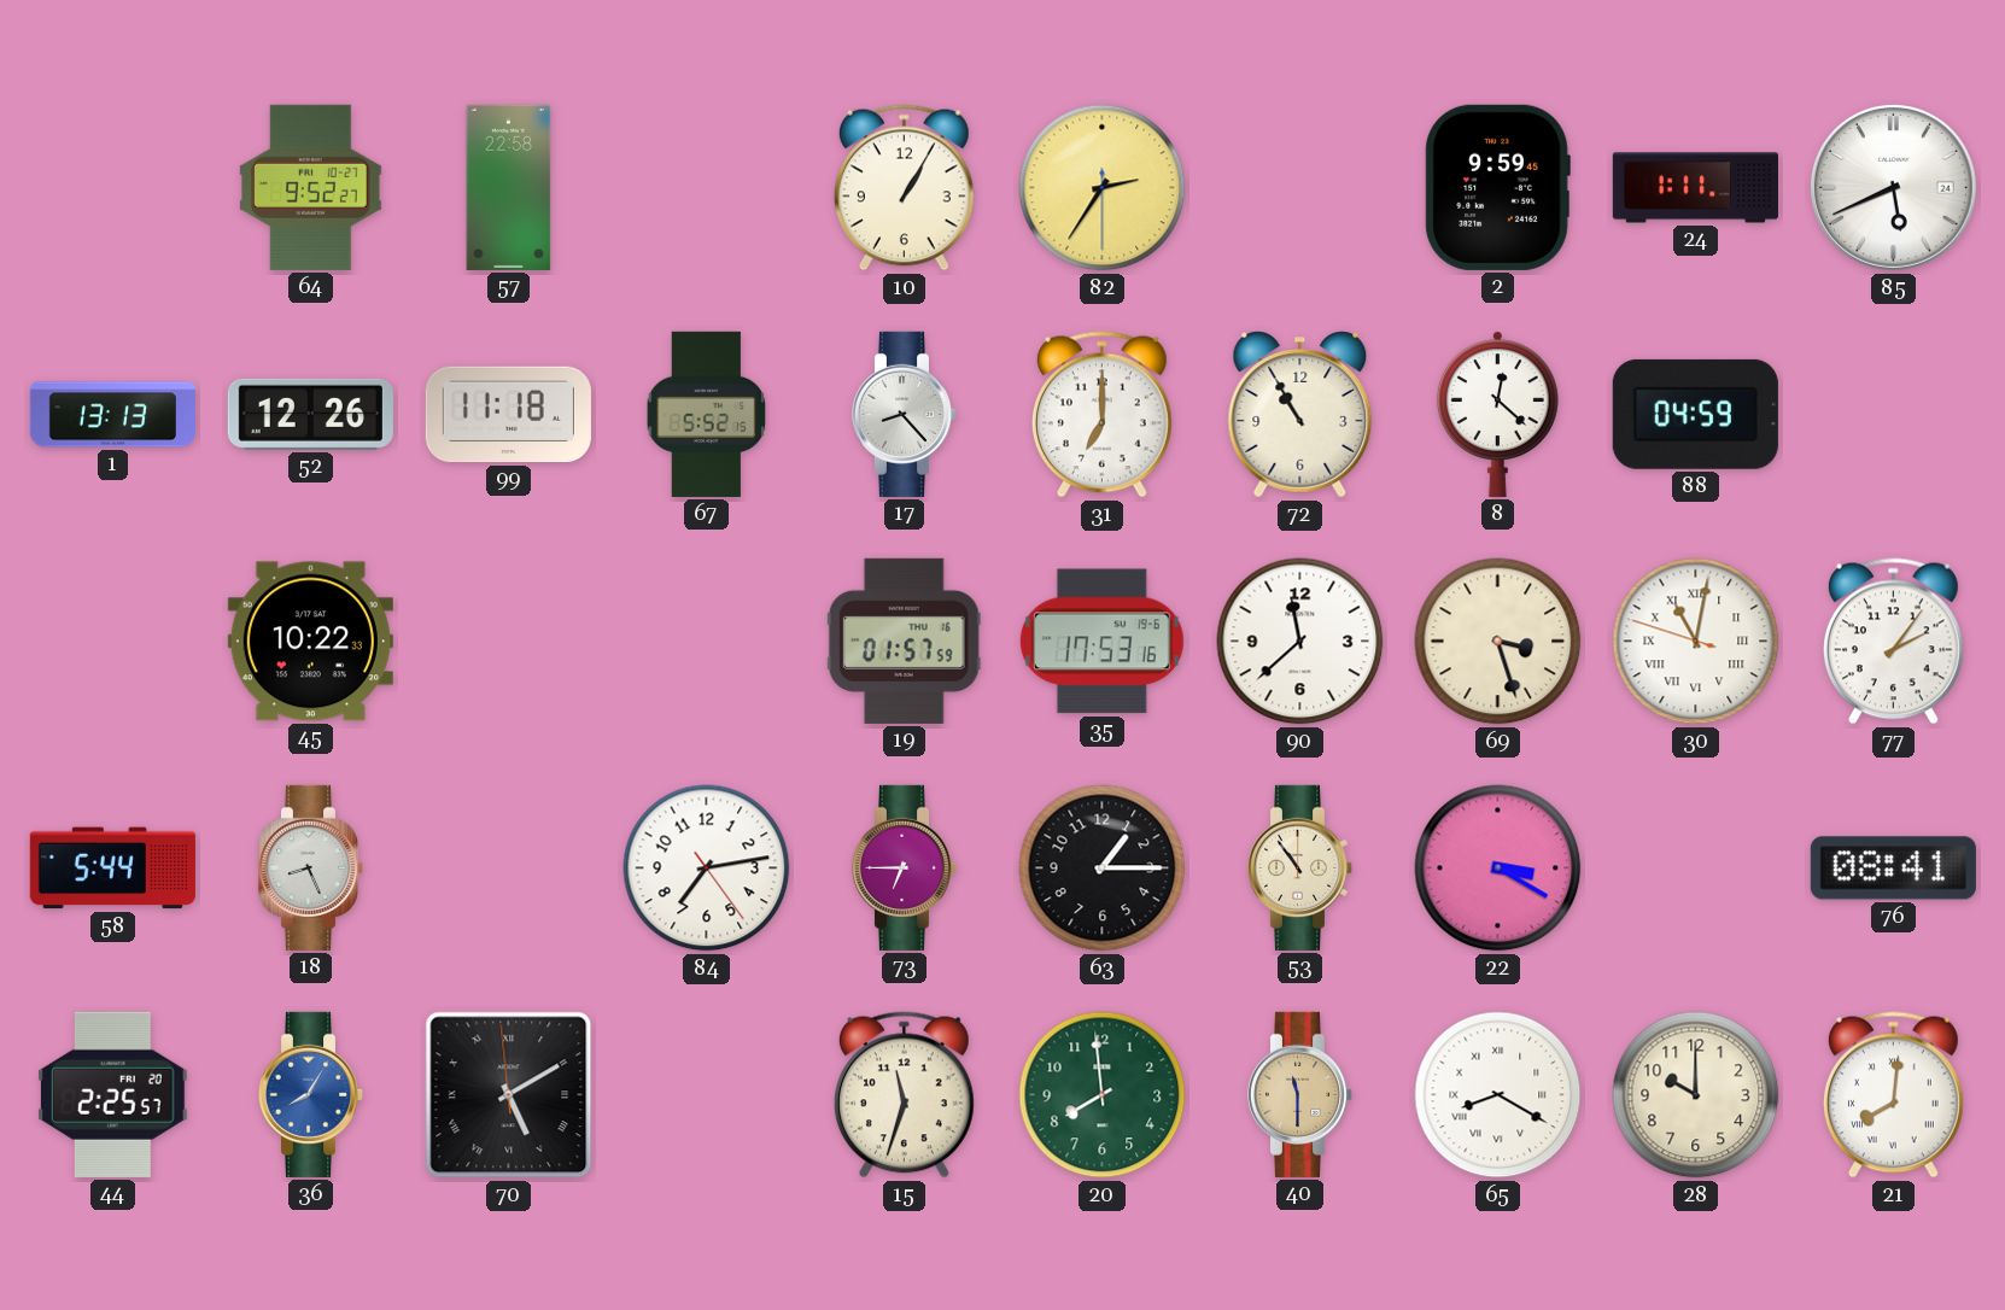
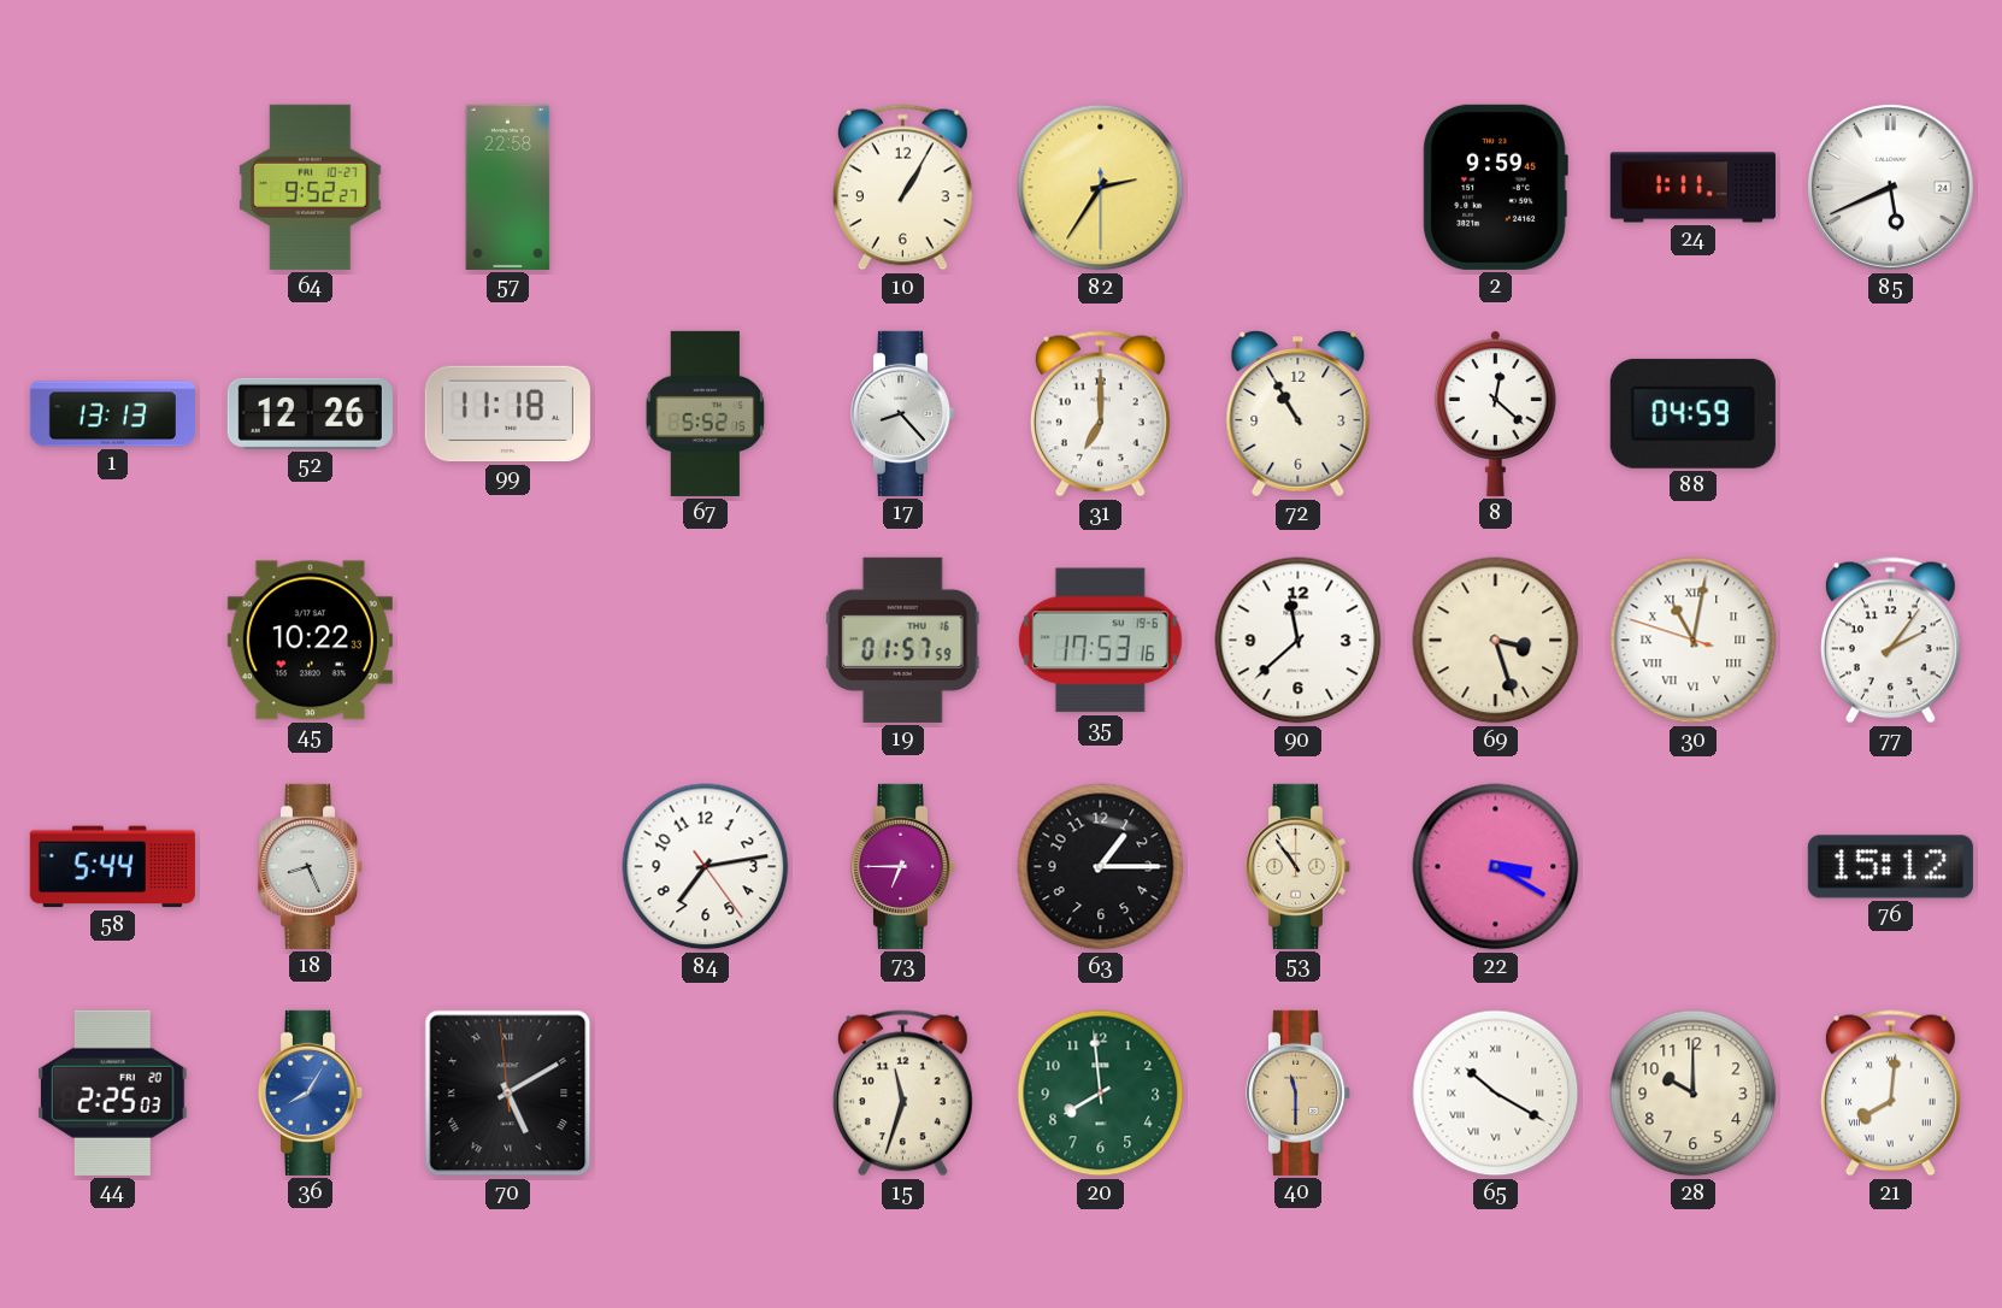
76: 08:41 -> 15:12
44: 2:25:57 -> 2:25:03
65: 8:20 -> 10:20
